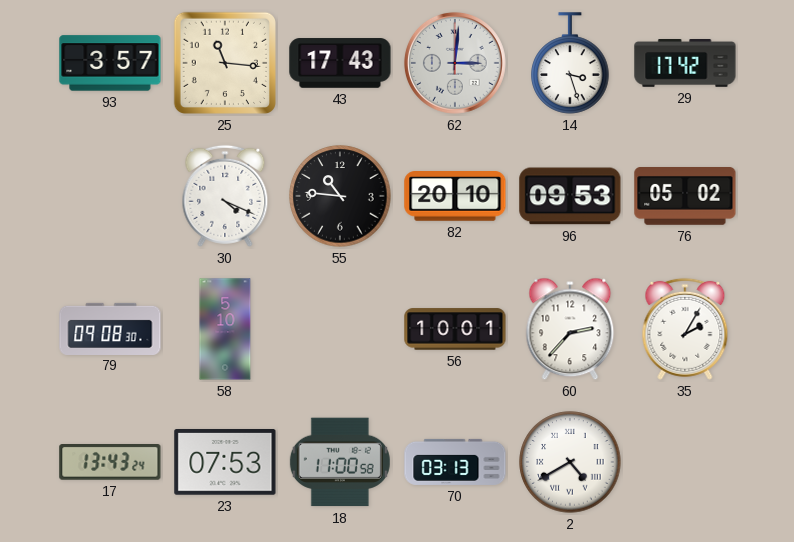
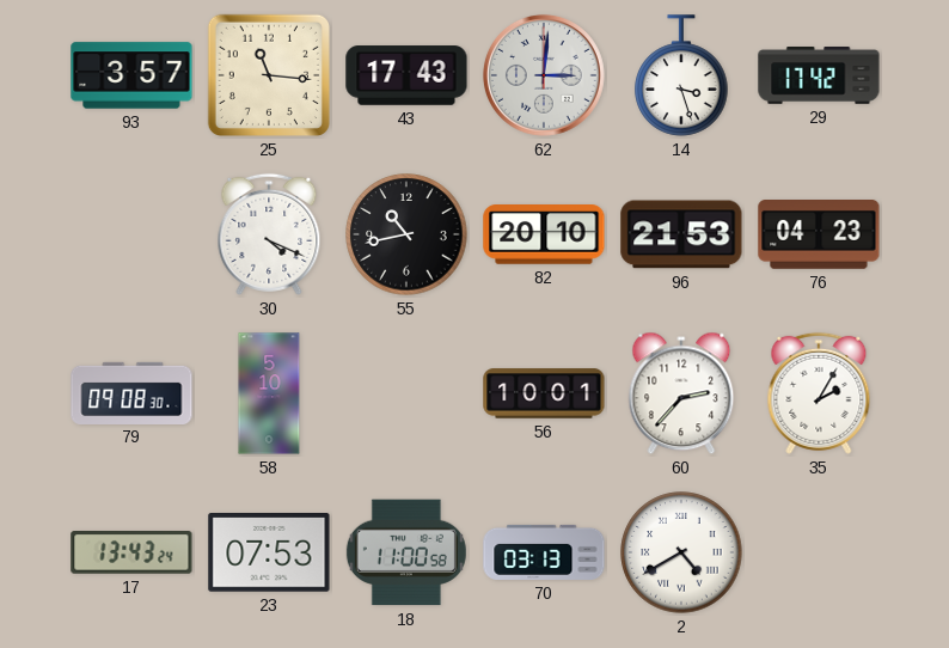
55: 10:46 -> 10:43
96: 09:53 -> 21:53
76: 05:02 -> 04:23
